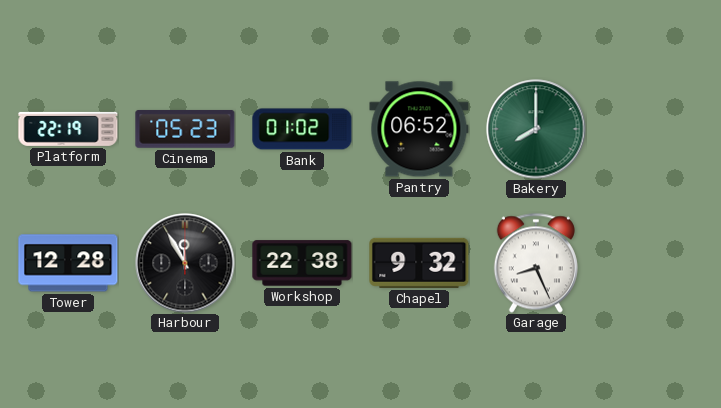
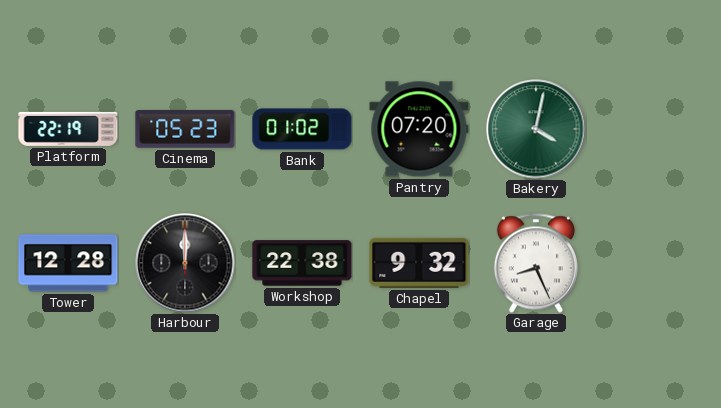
Pantry: 06:52 -> 07:20
Bakery: 8:00 -> 4:02
Harbour: 11:55 -> 12:00
